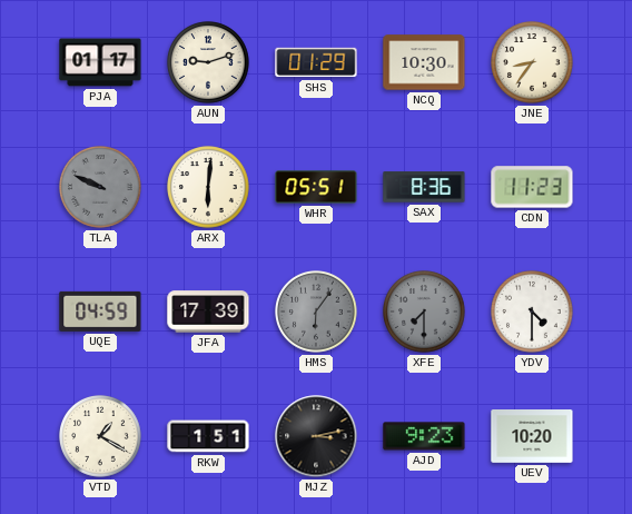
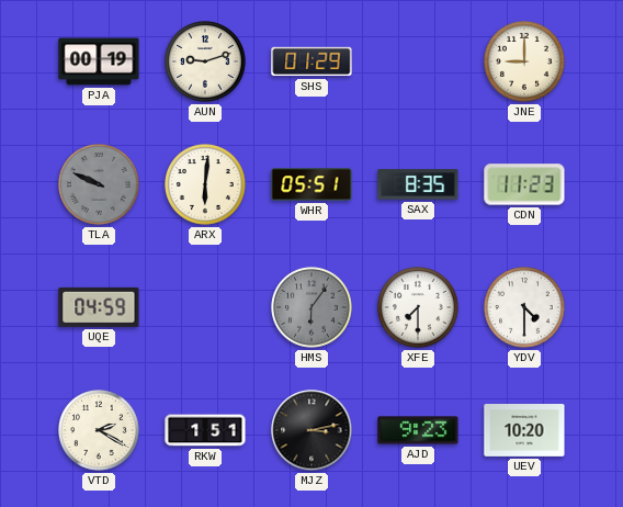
PJA: 01:17 -> 00:19
NCQ: 10:30 -> none
JNE: 8:36 -> 9:00
SAX: 8:36 -> 8:35
JFA: 17:39 -> none
XFE dial: grey -> white
VTD: 1:20 -> 2:20
